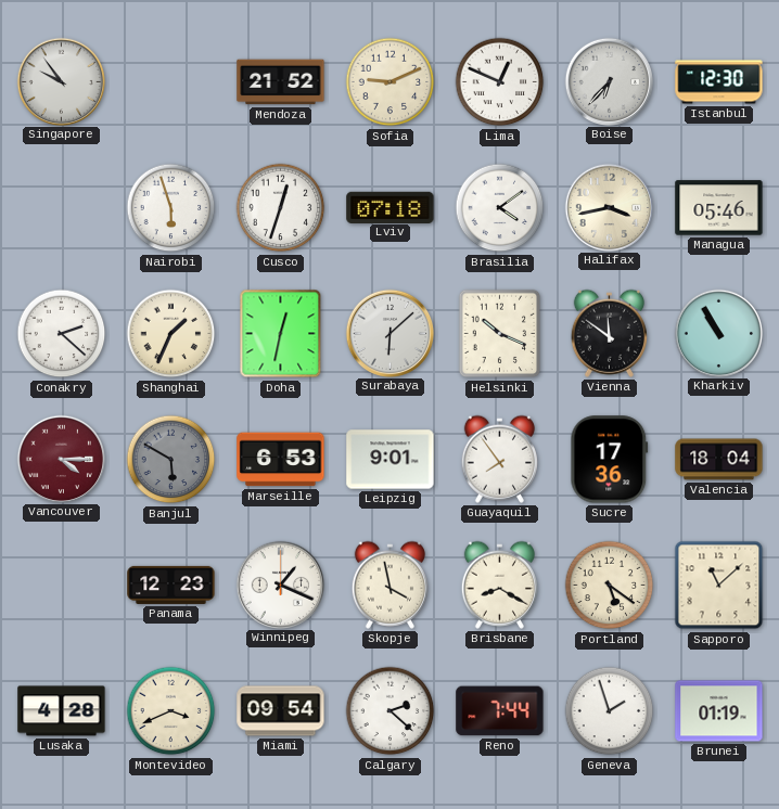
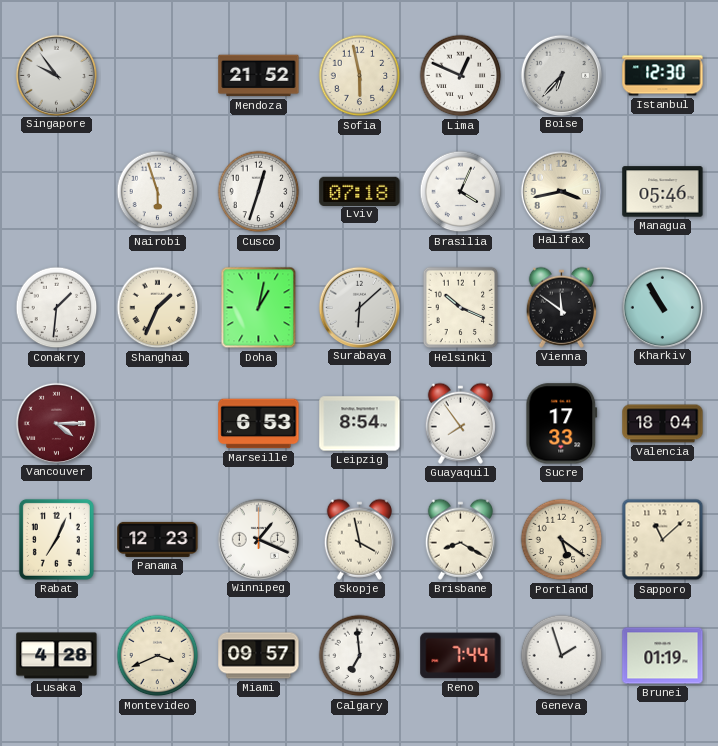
Sofia: 9:11 -> 5:58
Brasilia: 4:09 -> 4:04
Conakry: 2:22 -> 1:31
Doha: 12:32 -> 1:02
Banjul: 5:50 -> none
Leipzig: 9:01 -> 8:54
Sucre: 17:36 -> 17:33
Rabat: none -> 7:04
Miami: 09:54 -> 09:57
Calgary: 2:22 -> 6:59
